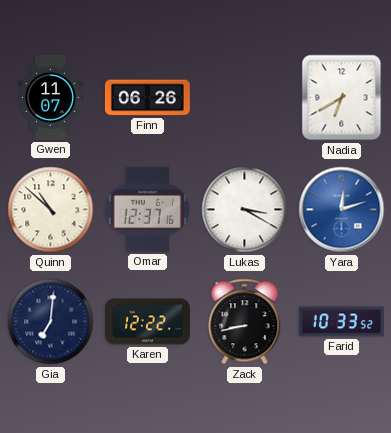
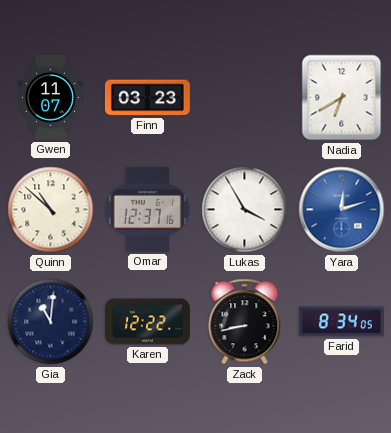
Finn: 06:26 -> 03:23
Lukas: 3:20 -> 3:55
Gia: 7:01 -> 11:01
Farid: 10:33 -> 8:34
